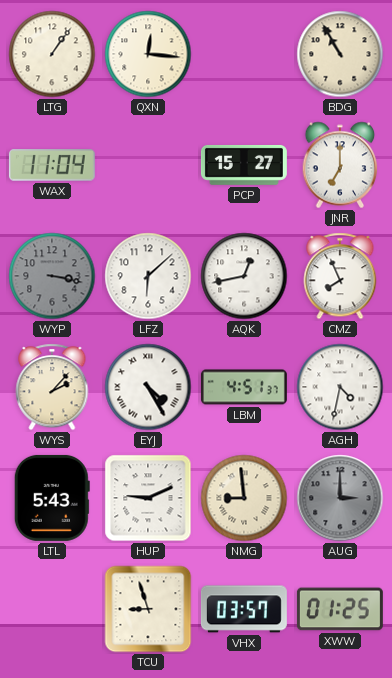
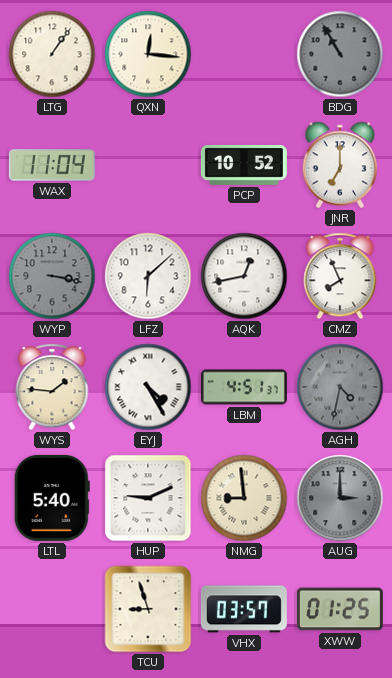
BDG dial: cream -> grey
PCP: 15:27 -> 10:52
WYS: 2:07 -> 1:46
AGH dial: white -> grey
LTL: 5:43 -> 5:40
